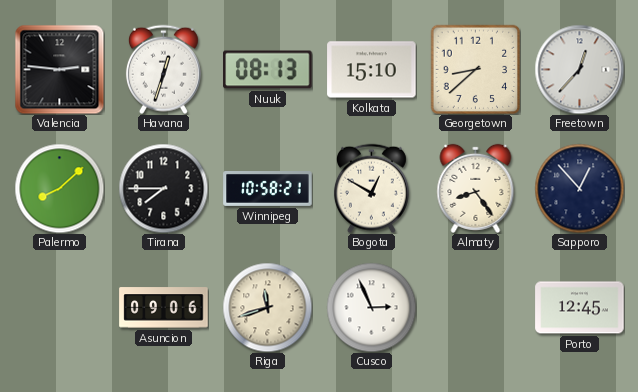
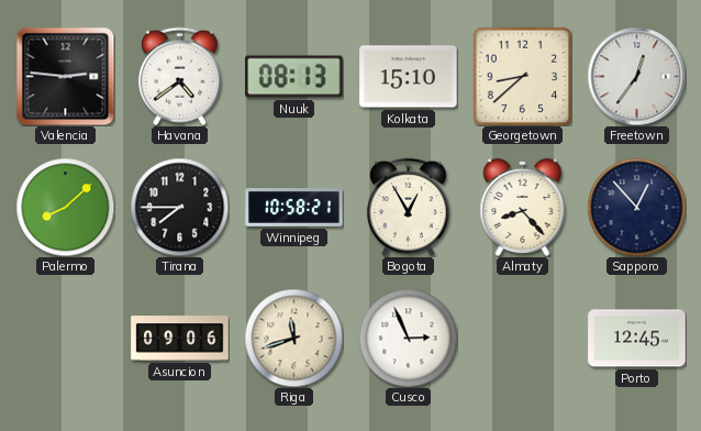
Havana: 12:33 -> 4:39
Freetown: 12:37 -> 12:36
Bogota: 12:50 -> 12:55
Almaty: 8:24 -> 8:23
